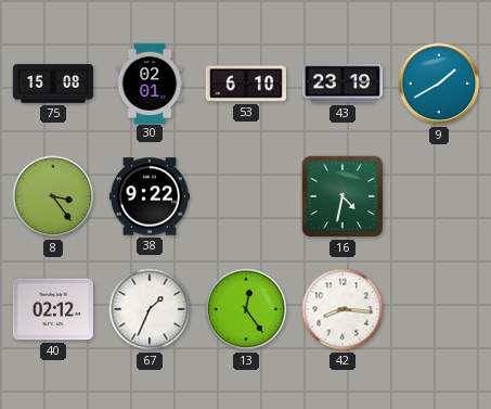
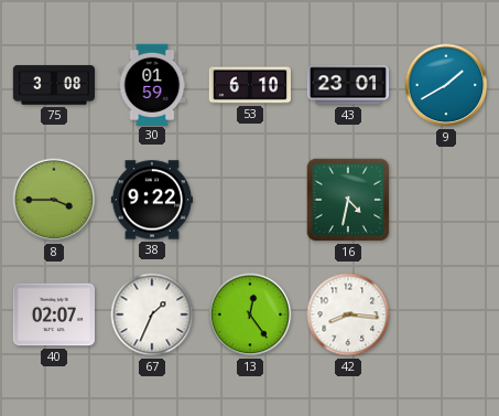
75: 15:08 -> 3:08
30: 02:01 -> 01:59
43: 23:19 -> 23:01
8: 3:24 -> 3:45
40: 02:12 -> 02:07
